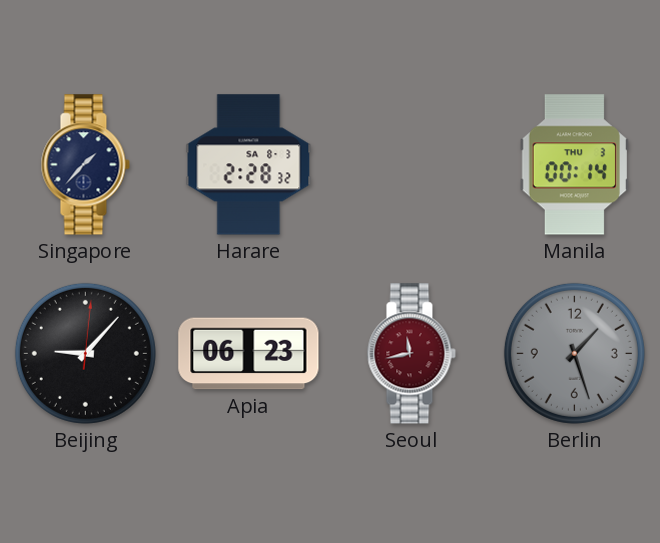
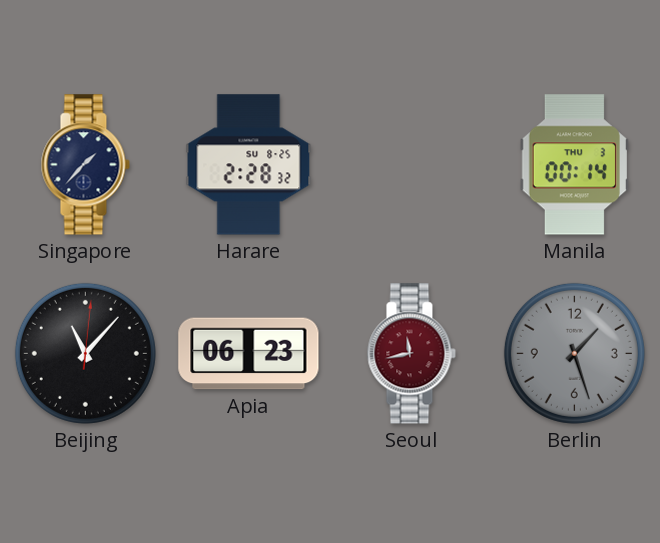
Harare date: SA 8-3 -> SU 8-25
Beijing: 9:07 -> 11:07
